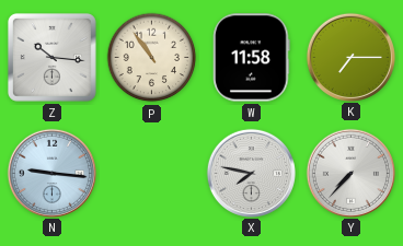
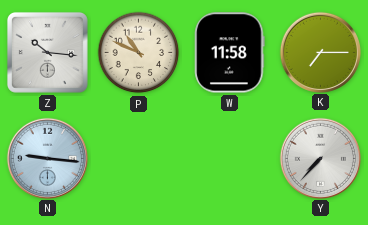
P: 10:54 -> 10:49
X: 7:47 -> none
